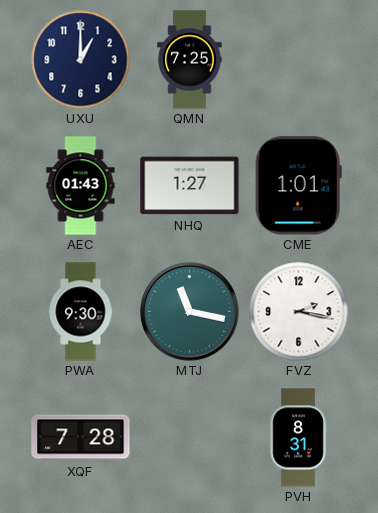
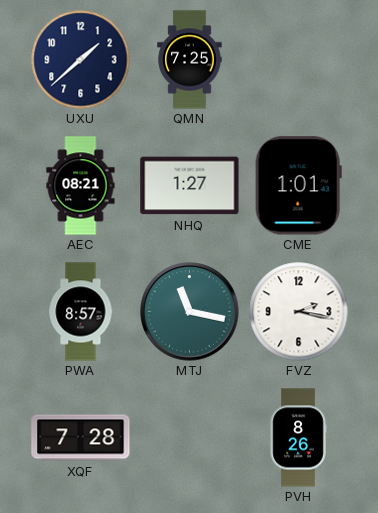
UXU: 1:00 -> 1:38
AEC: 01:43 -> 08:21
PWA: 9:30 -> 8:57
PVH: 8:31 -> 8:26
